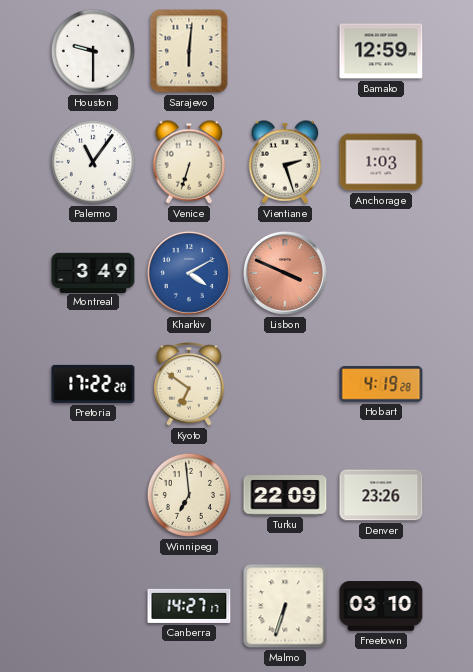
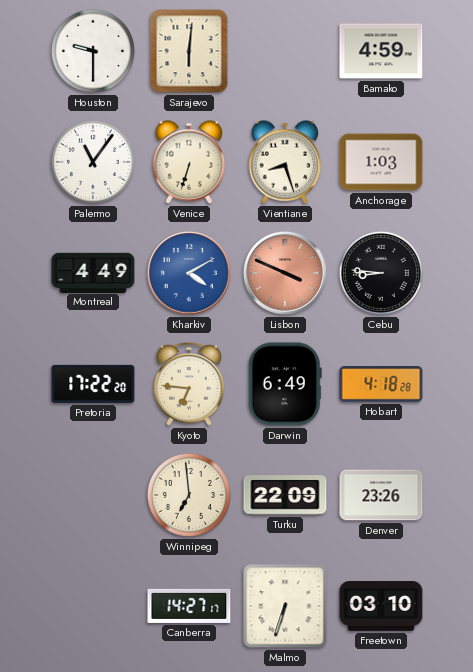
Bamako: 12:59 -> 4:59
Vientiane: 2:27 -> 8:27
Montreal: 3:49 -> 4:49
Cebu: none -> 8:46
Kyoto: 6:51 -> 6:46
Darwin: none -> 6:49
Hobart: 4:19 -> 4:18
